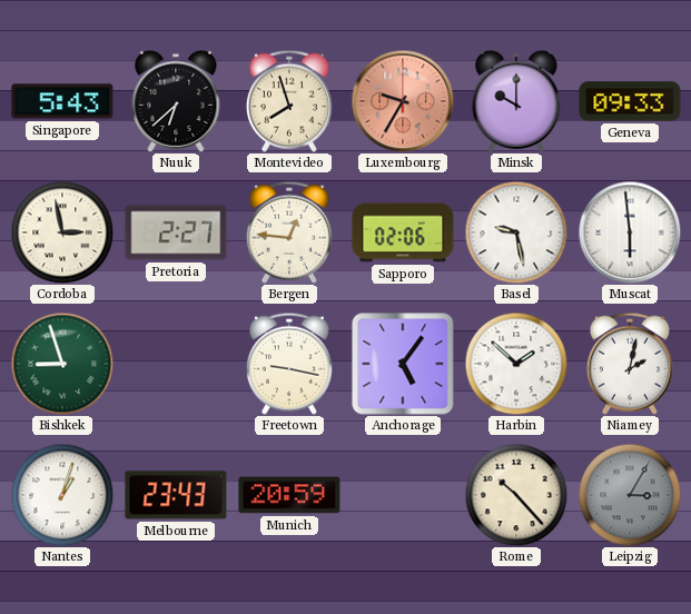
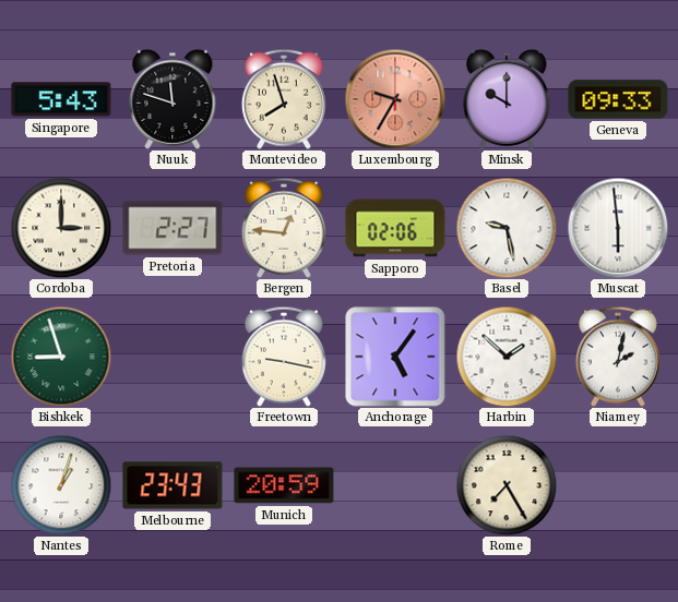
Nuuk: 6:38 -> 11:48
Cordoba: 2:58 -> 3:00
Rome: 10:23 -> 7:25
Leipzig: 3:05 -> none
